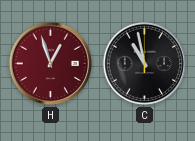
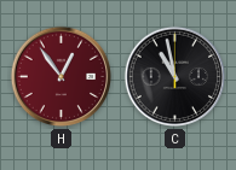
H: 12:57 -> 12:54
